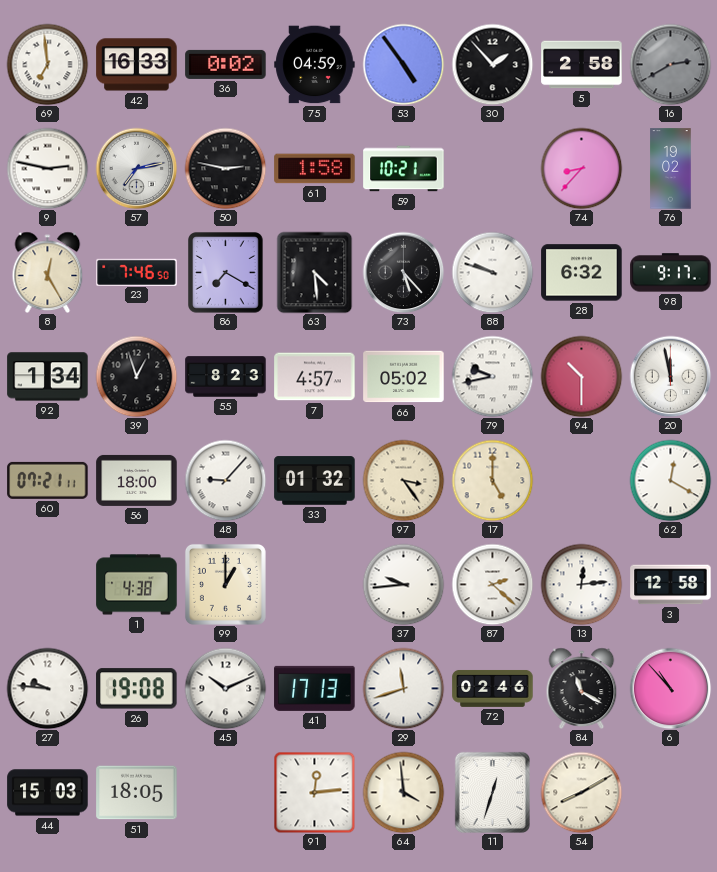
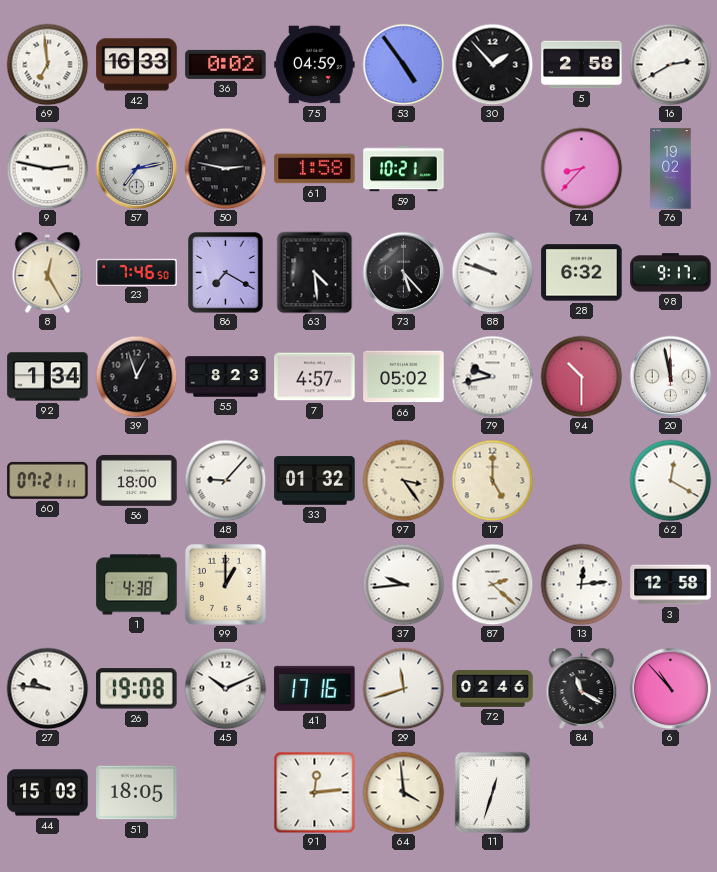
16 dial: grey -> white
41: 17:13 -> 17:16
54: 8:10 -> none
